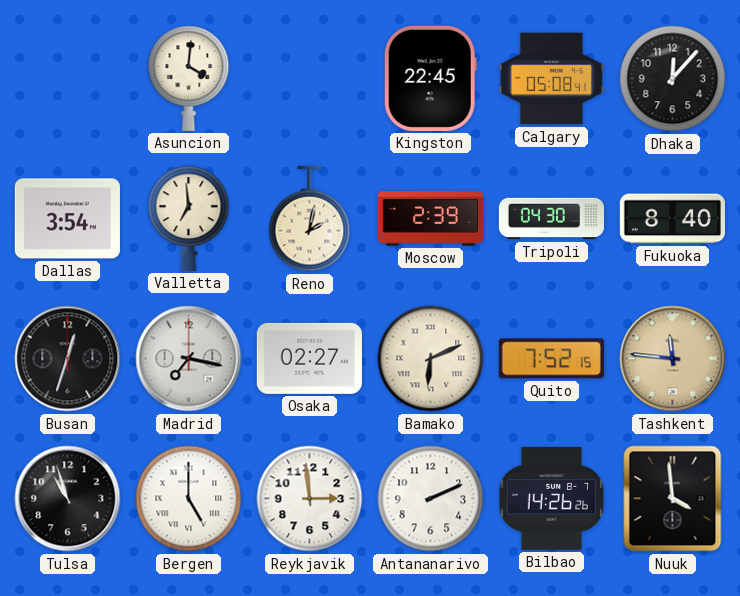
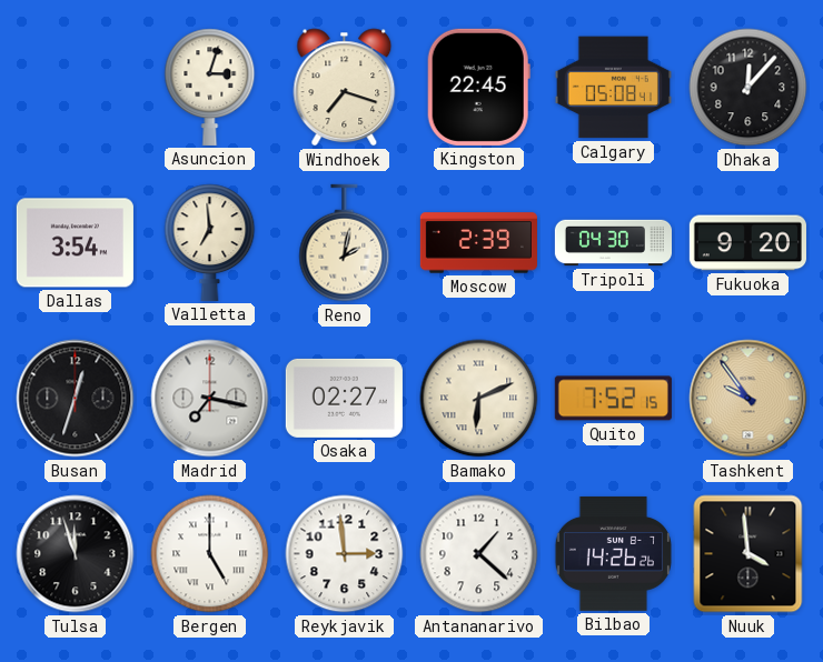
Asuncion: 4:01 -> 3:03
Windhoek: none -> 7:18
Fukuoka: 8:40 -> 9:20
Tashkent: 11:46 -> 9:54
Tulsa: 10:57 -> 11:57
Antananarivo: 2:11 -> 1:22
